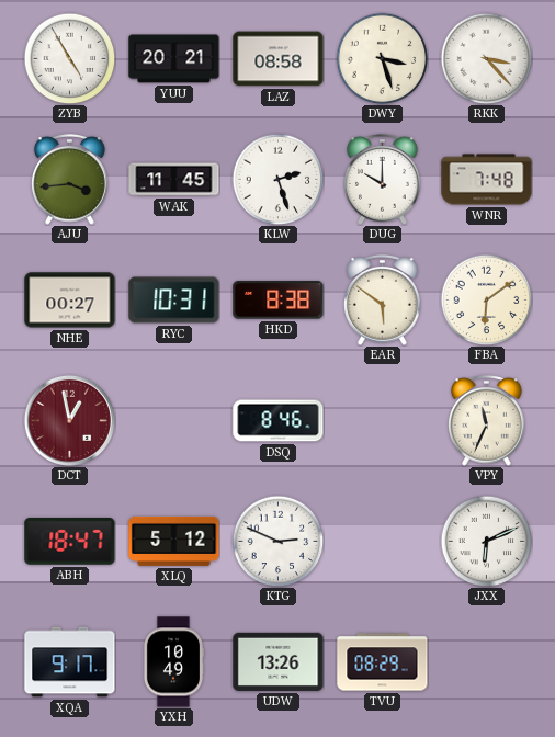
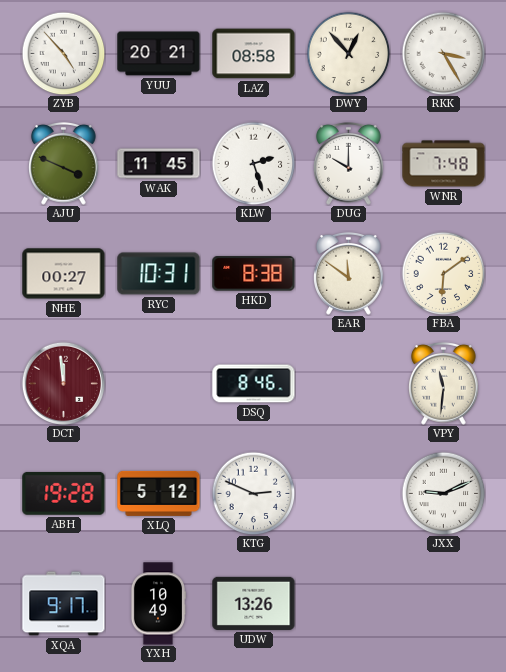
ZYB: 4:55 -> 4:53
DWY: 3:27 -> 12:53
RKK: 3:23 -> 3:25
AJU: 3:44 -> 3:49
EAR: 5:51 -> 11:51
DCT: 12:58 -> 11:59
VPY: 11:34 -> 11:31
ABH: 18:47 -> 19:28
JXX: 6:11 -> 9:11
TVU: 08:29 -> none
